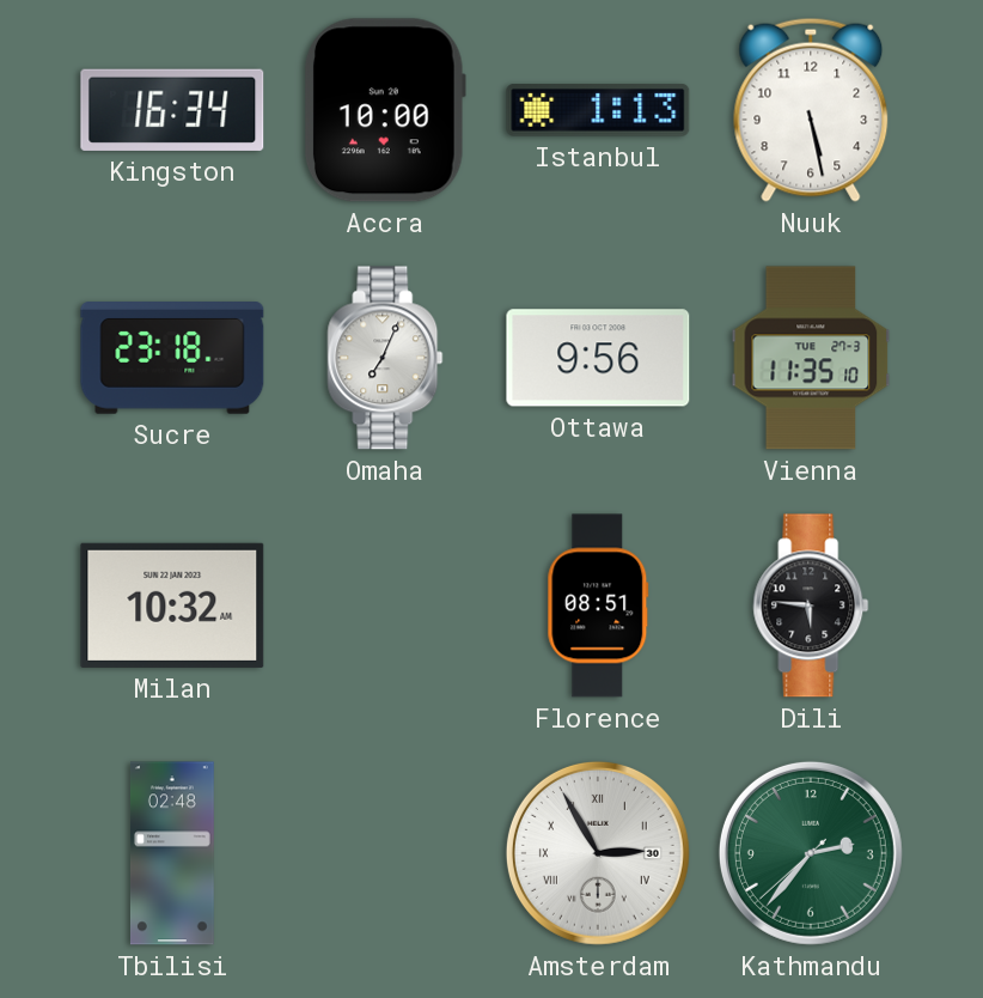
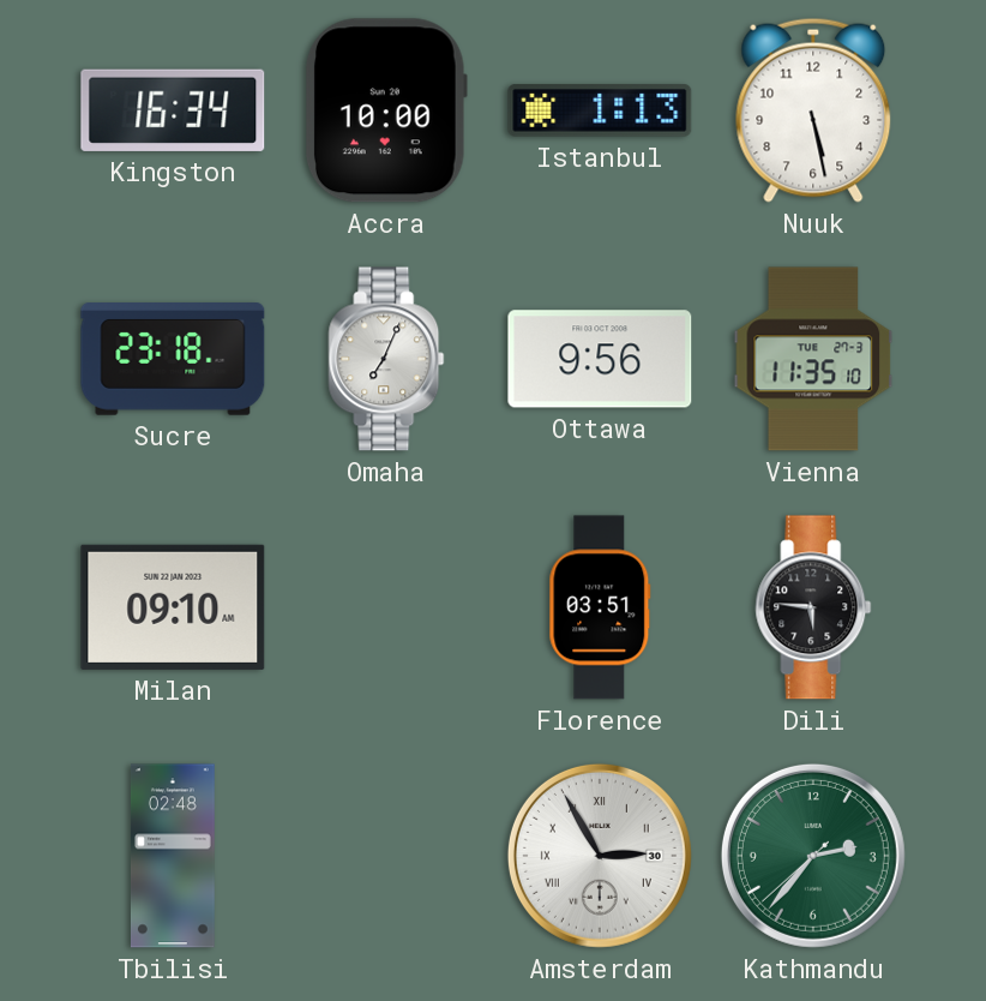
Milan: 10:32 -> 09:10
Florence: 08:51 -> 03:51
